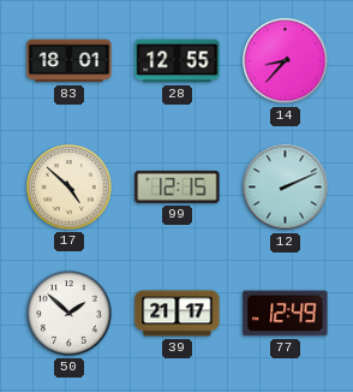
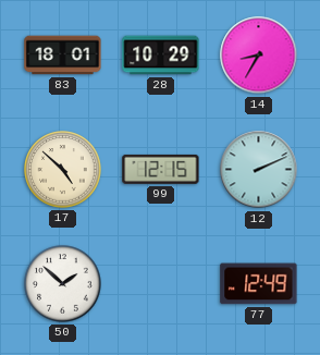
28: 12:55 -> 10:29
14: 8:37 -> 8:35
39: 21:17 -> none
